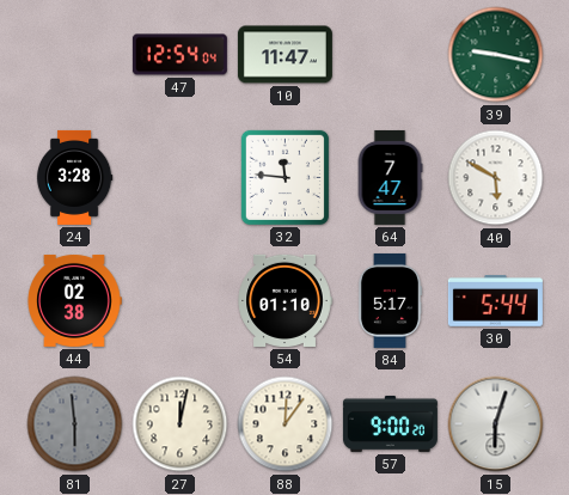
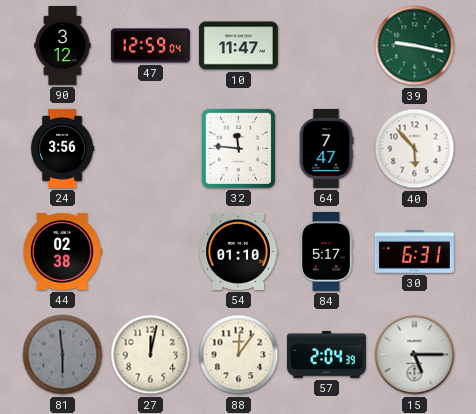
90: none -> 3:12
47: 12:54 -> 12:59
24: 3:28 -> 3:56
40: 5:50 -> 5:53
30: 5:44 -> 6:31
57: 9:00 -> 2:04
15: 6:03 -> 5:15
